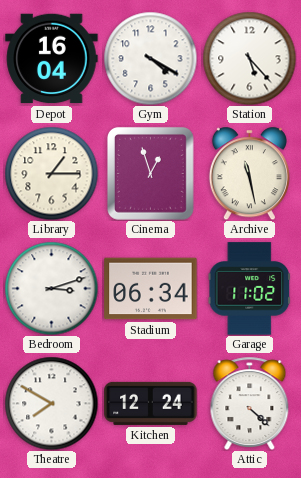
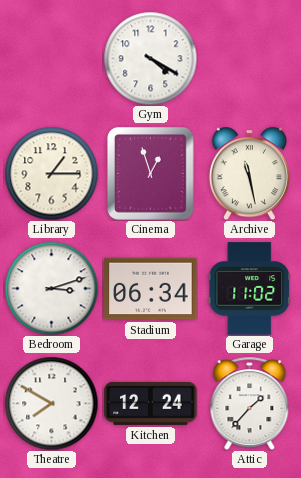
Depot: 16:04 -> none
Station: 5:23 -> none
Attic: 4:22 -> 1:37
